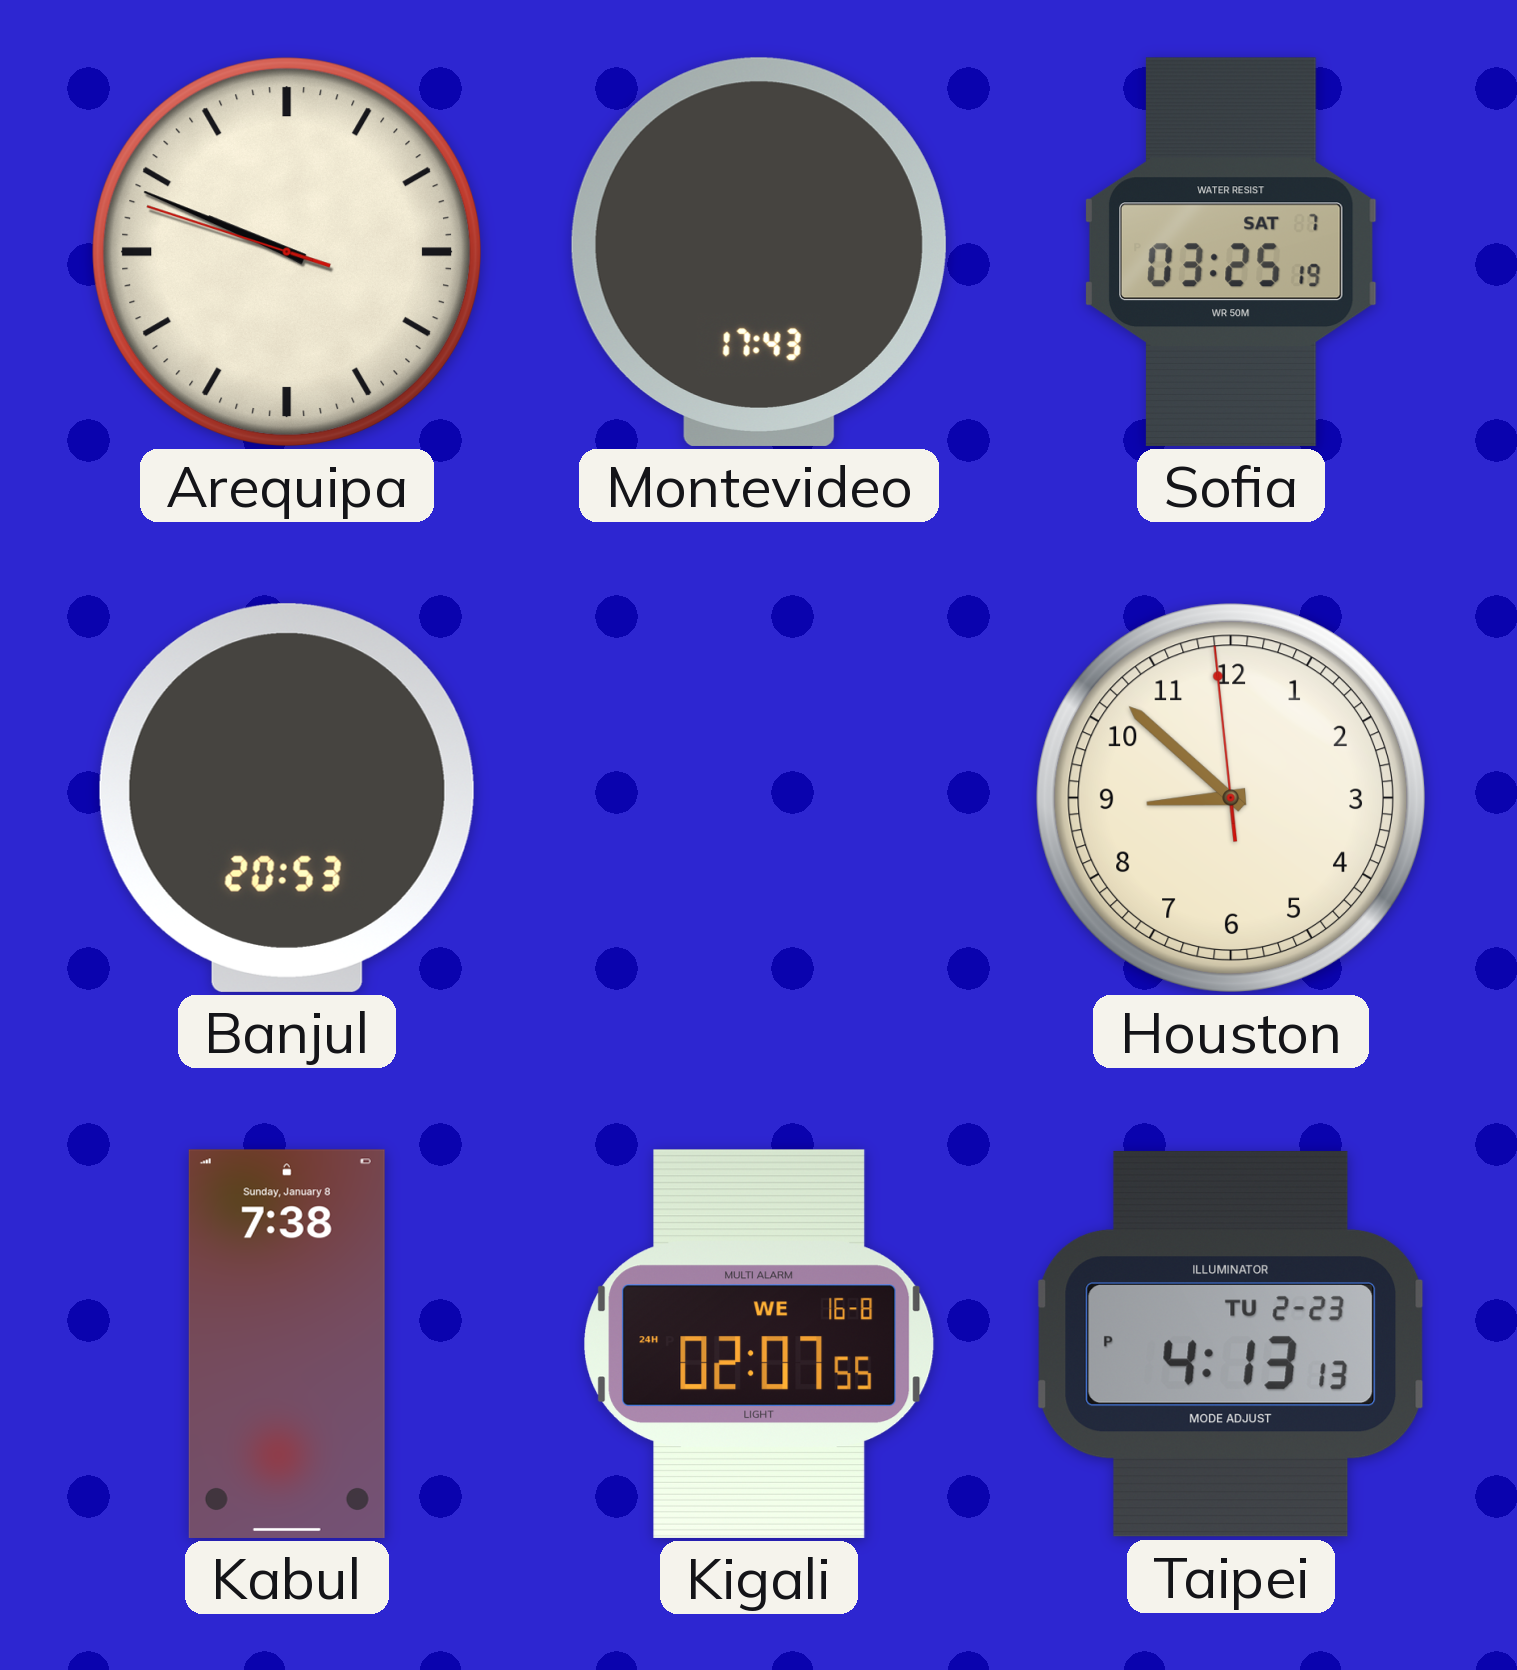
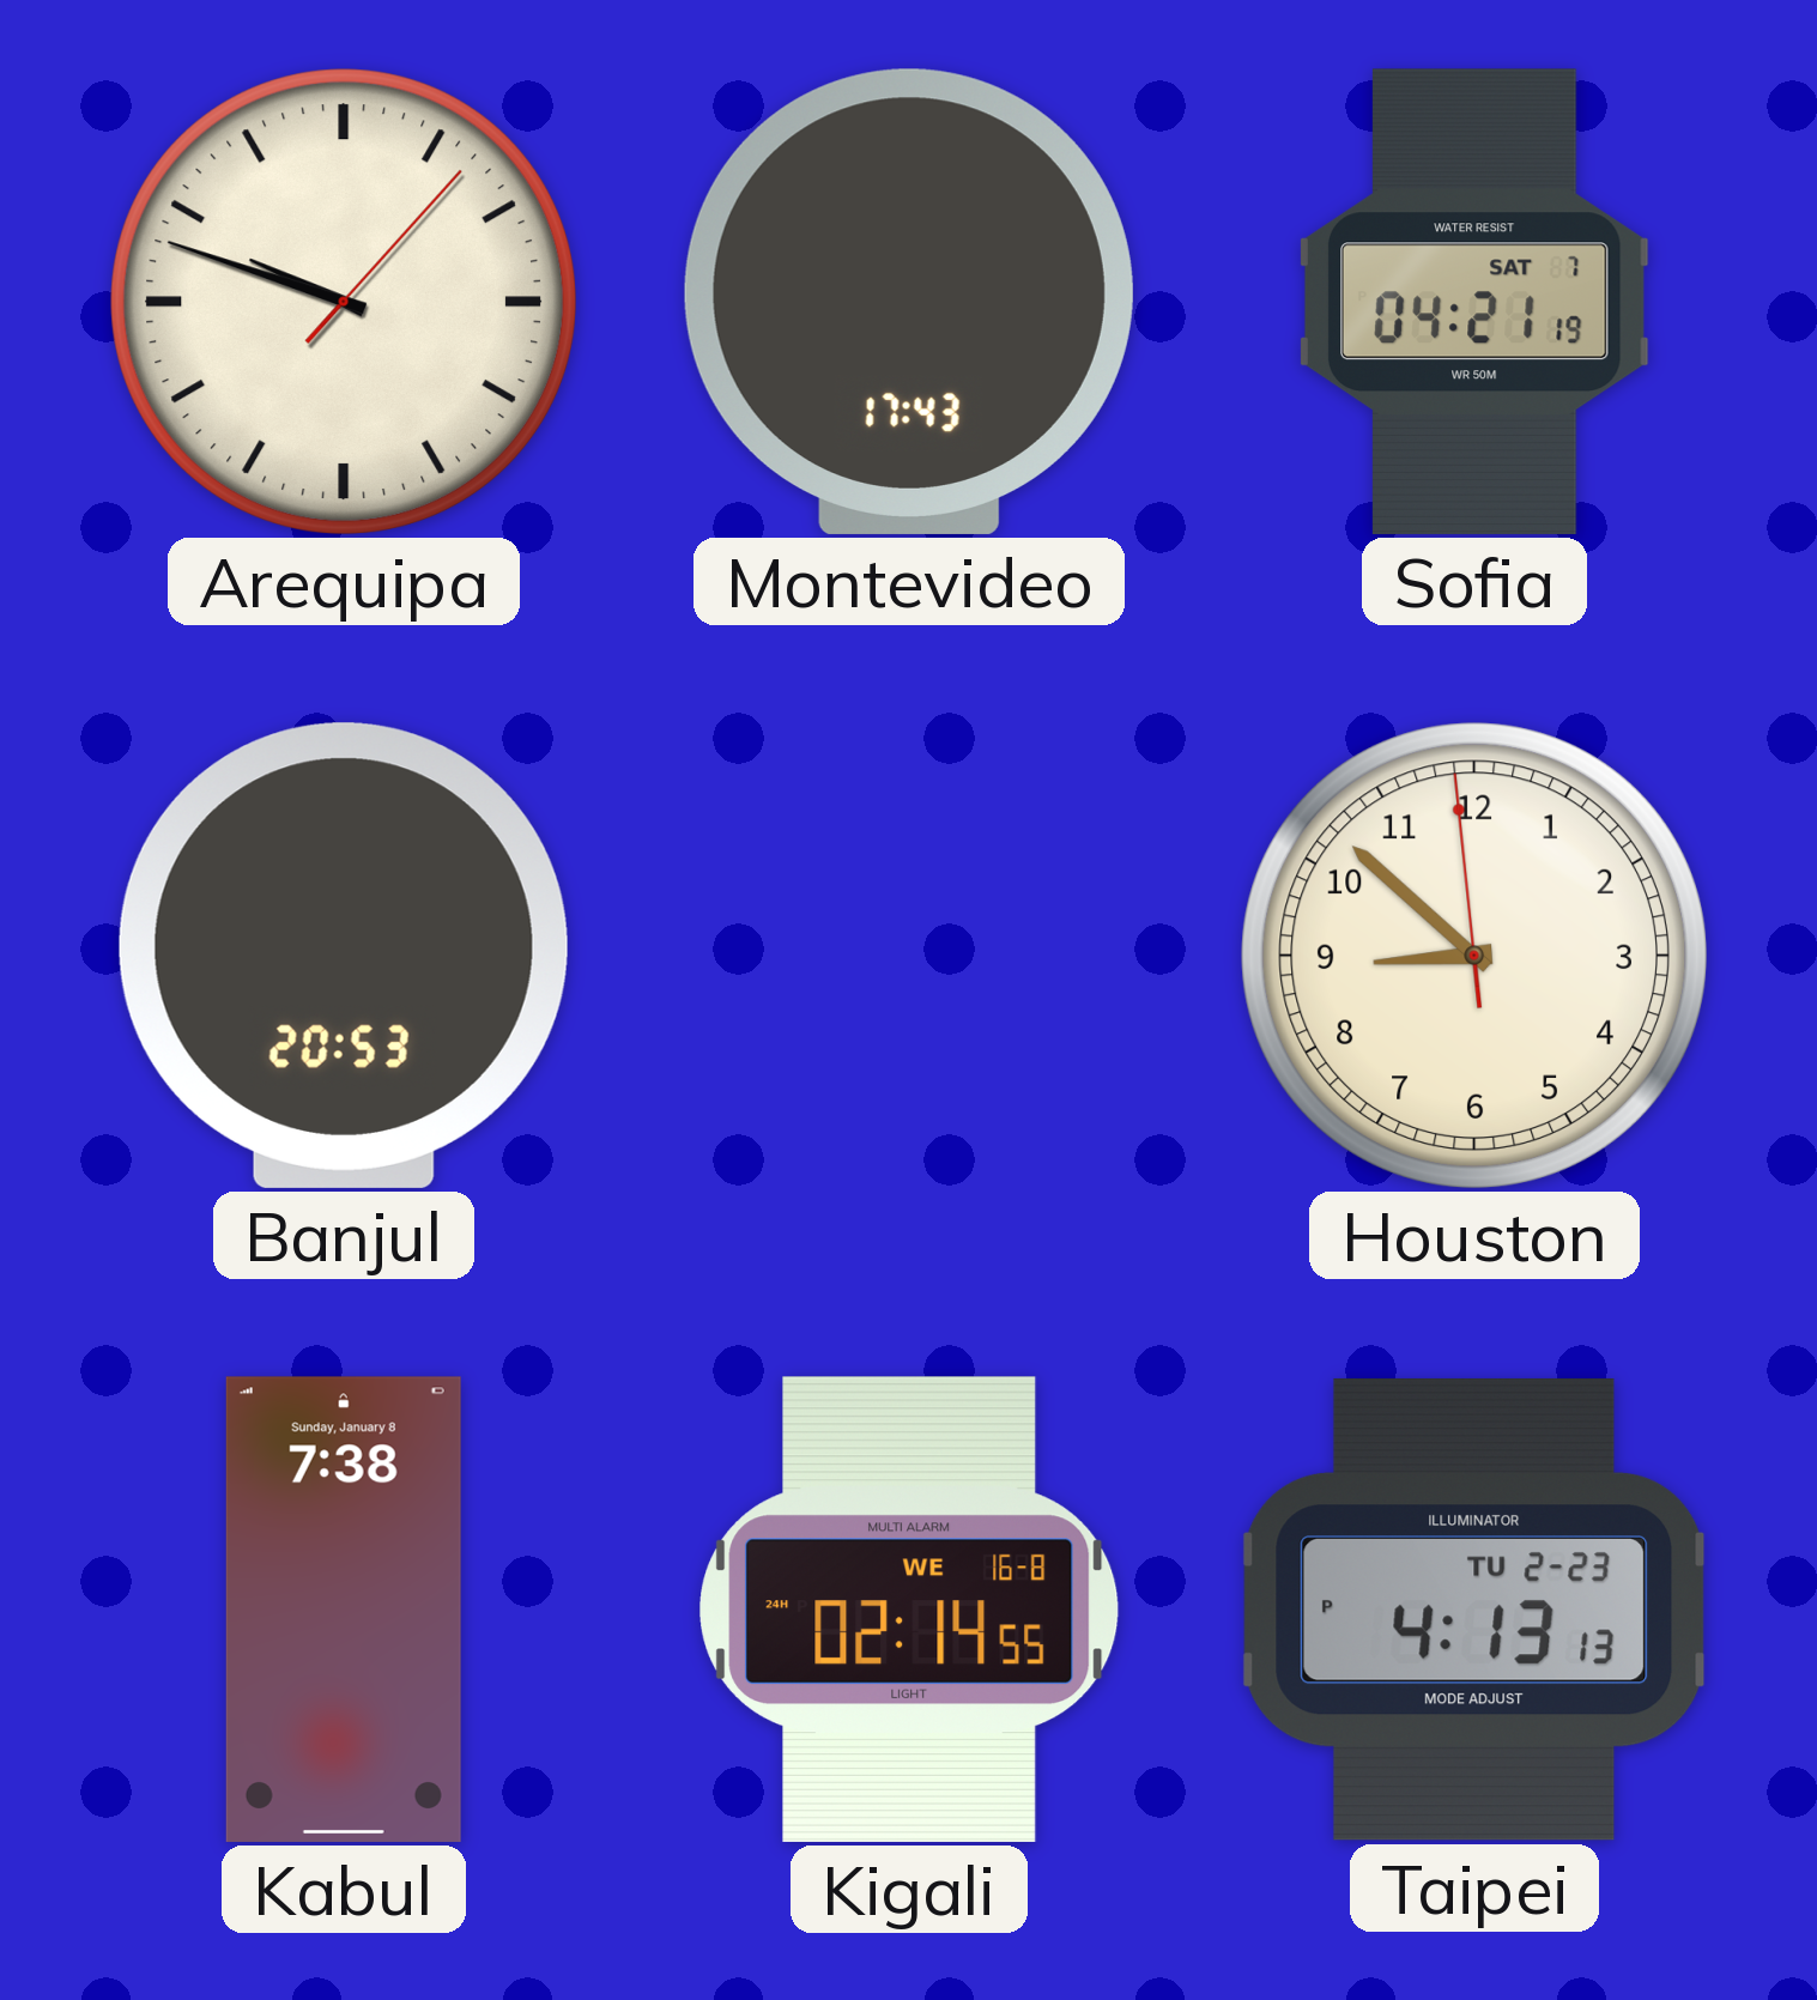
Arequipa: 9:48:48 -> 9:48:07
Sofia: 03:25 -> 04:21
Kigali: 02:07 -> 02:14
